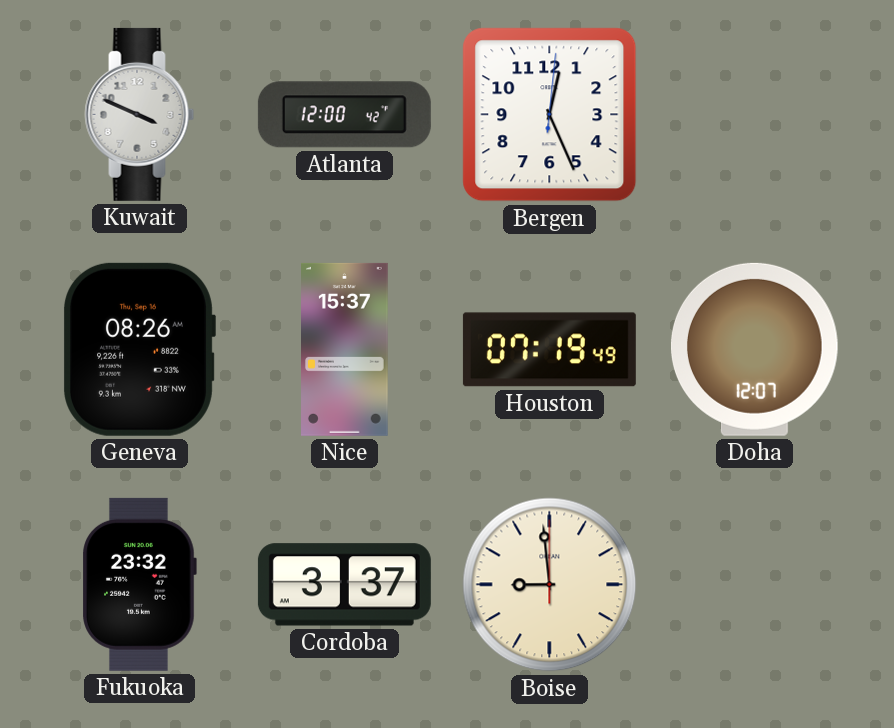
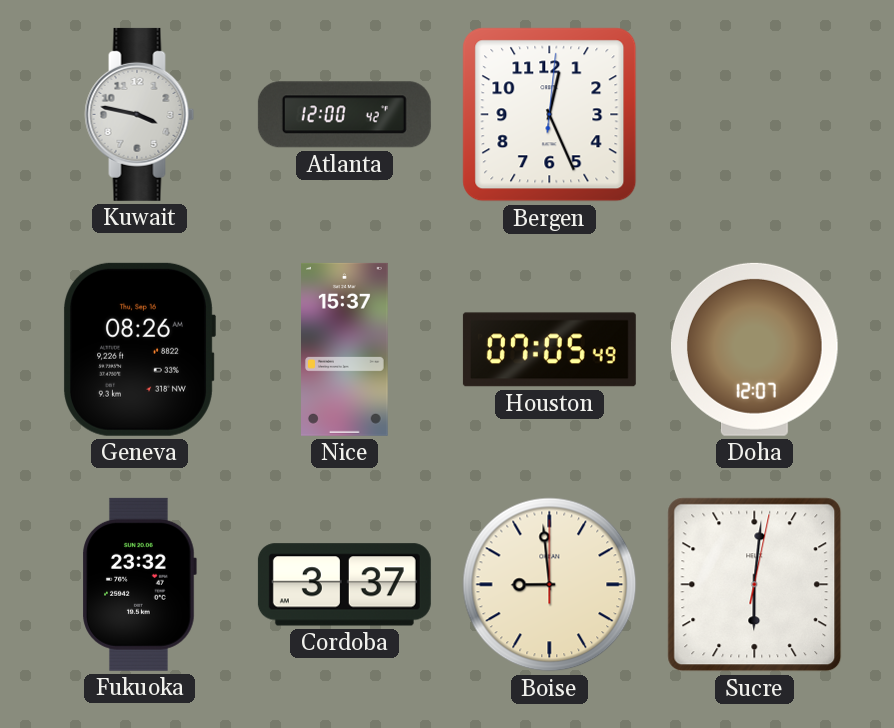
Kuwait: 3:49 -> 3:47
Houston: 07:19 -> 07:05
Sucre: none -> 6:01
